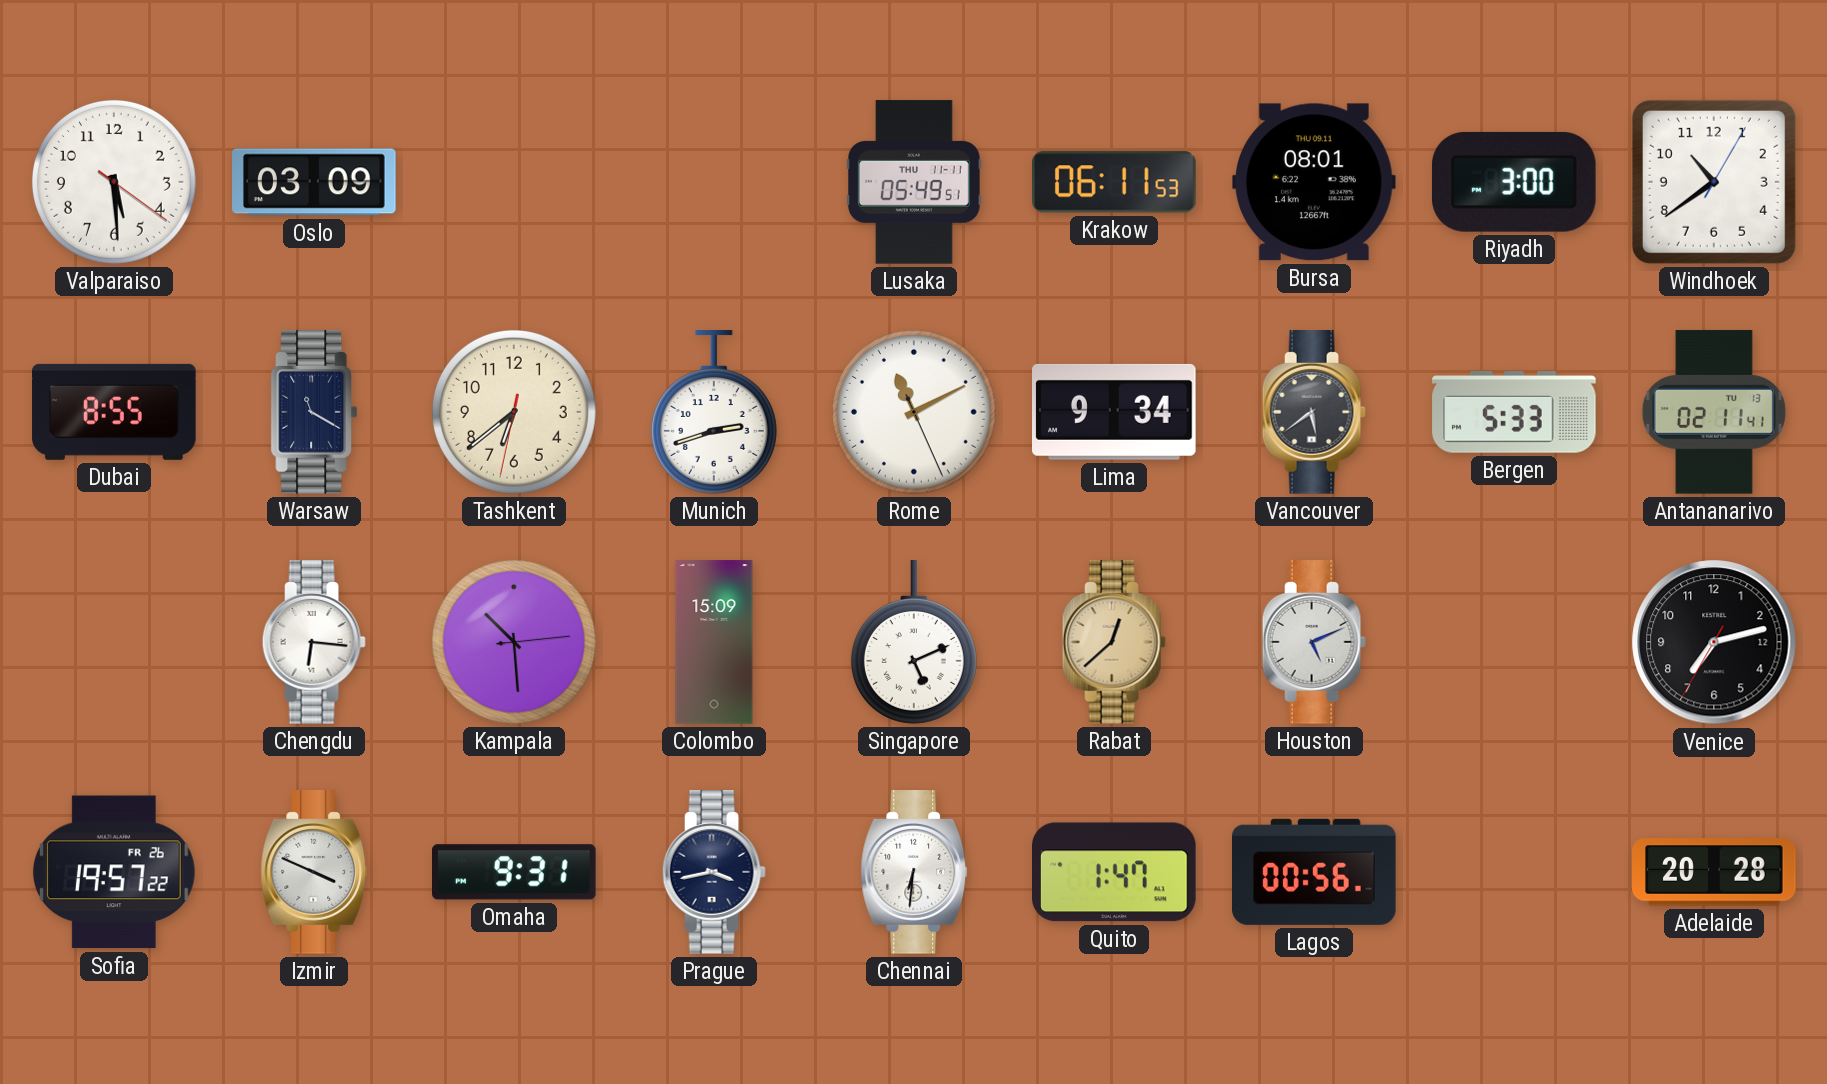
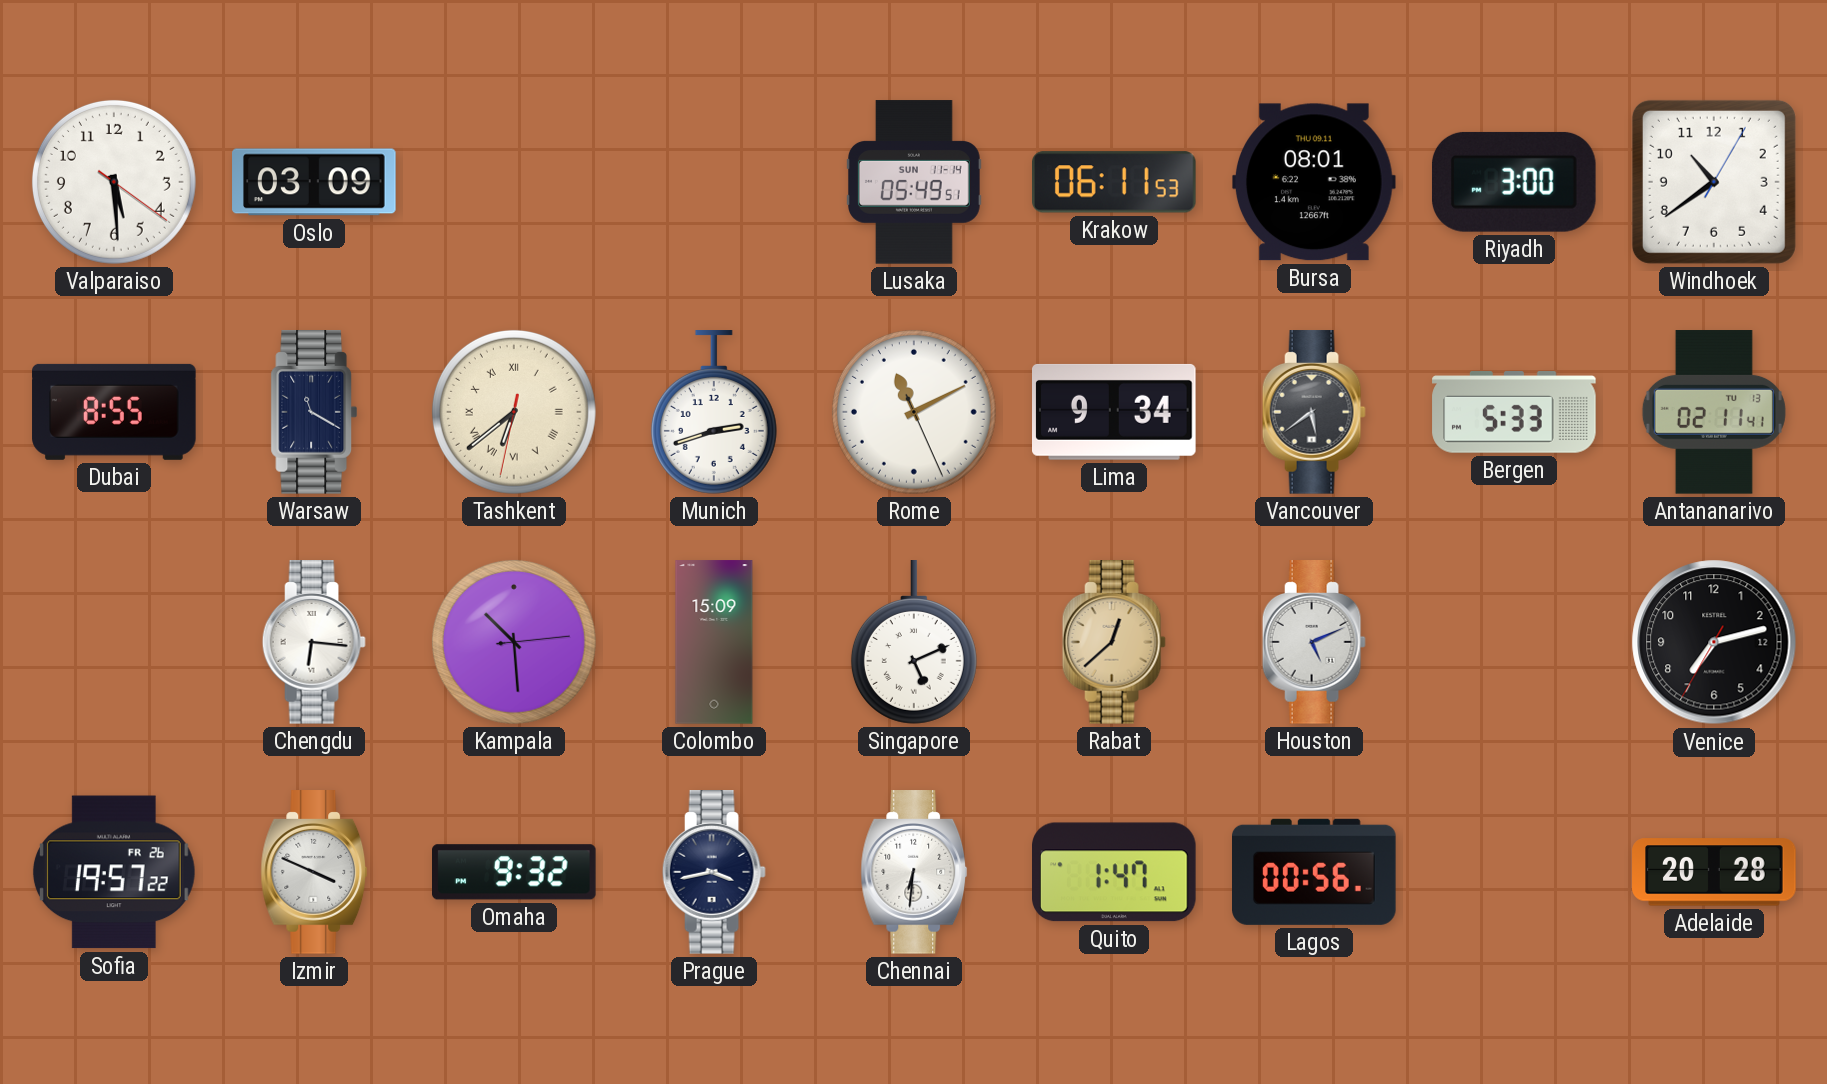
Lusaka date: THU 11-11 -> SUN 11-14
Tashkent numerals: Arabic -> Roman
Omaha: 9:31 -> 9:32
